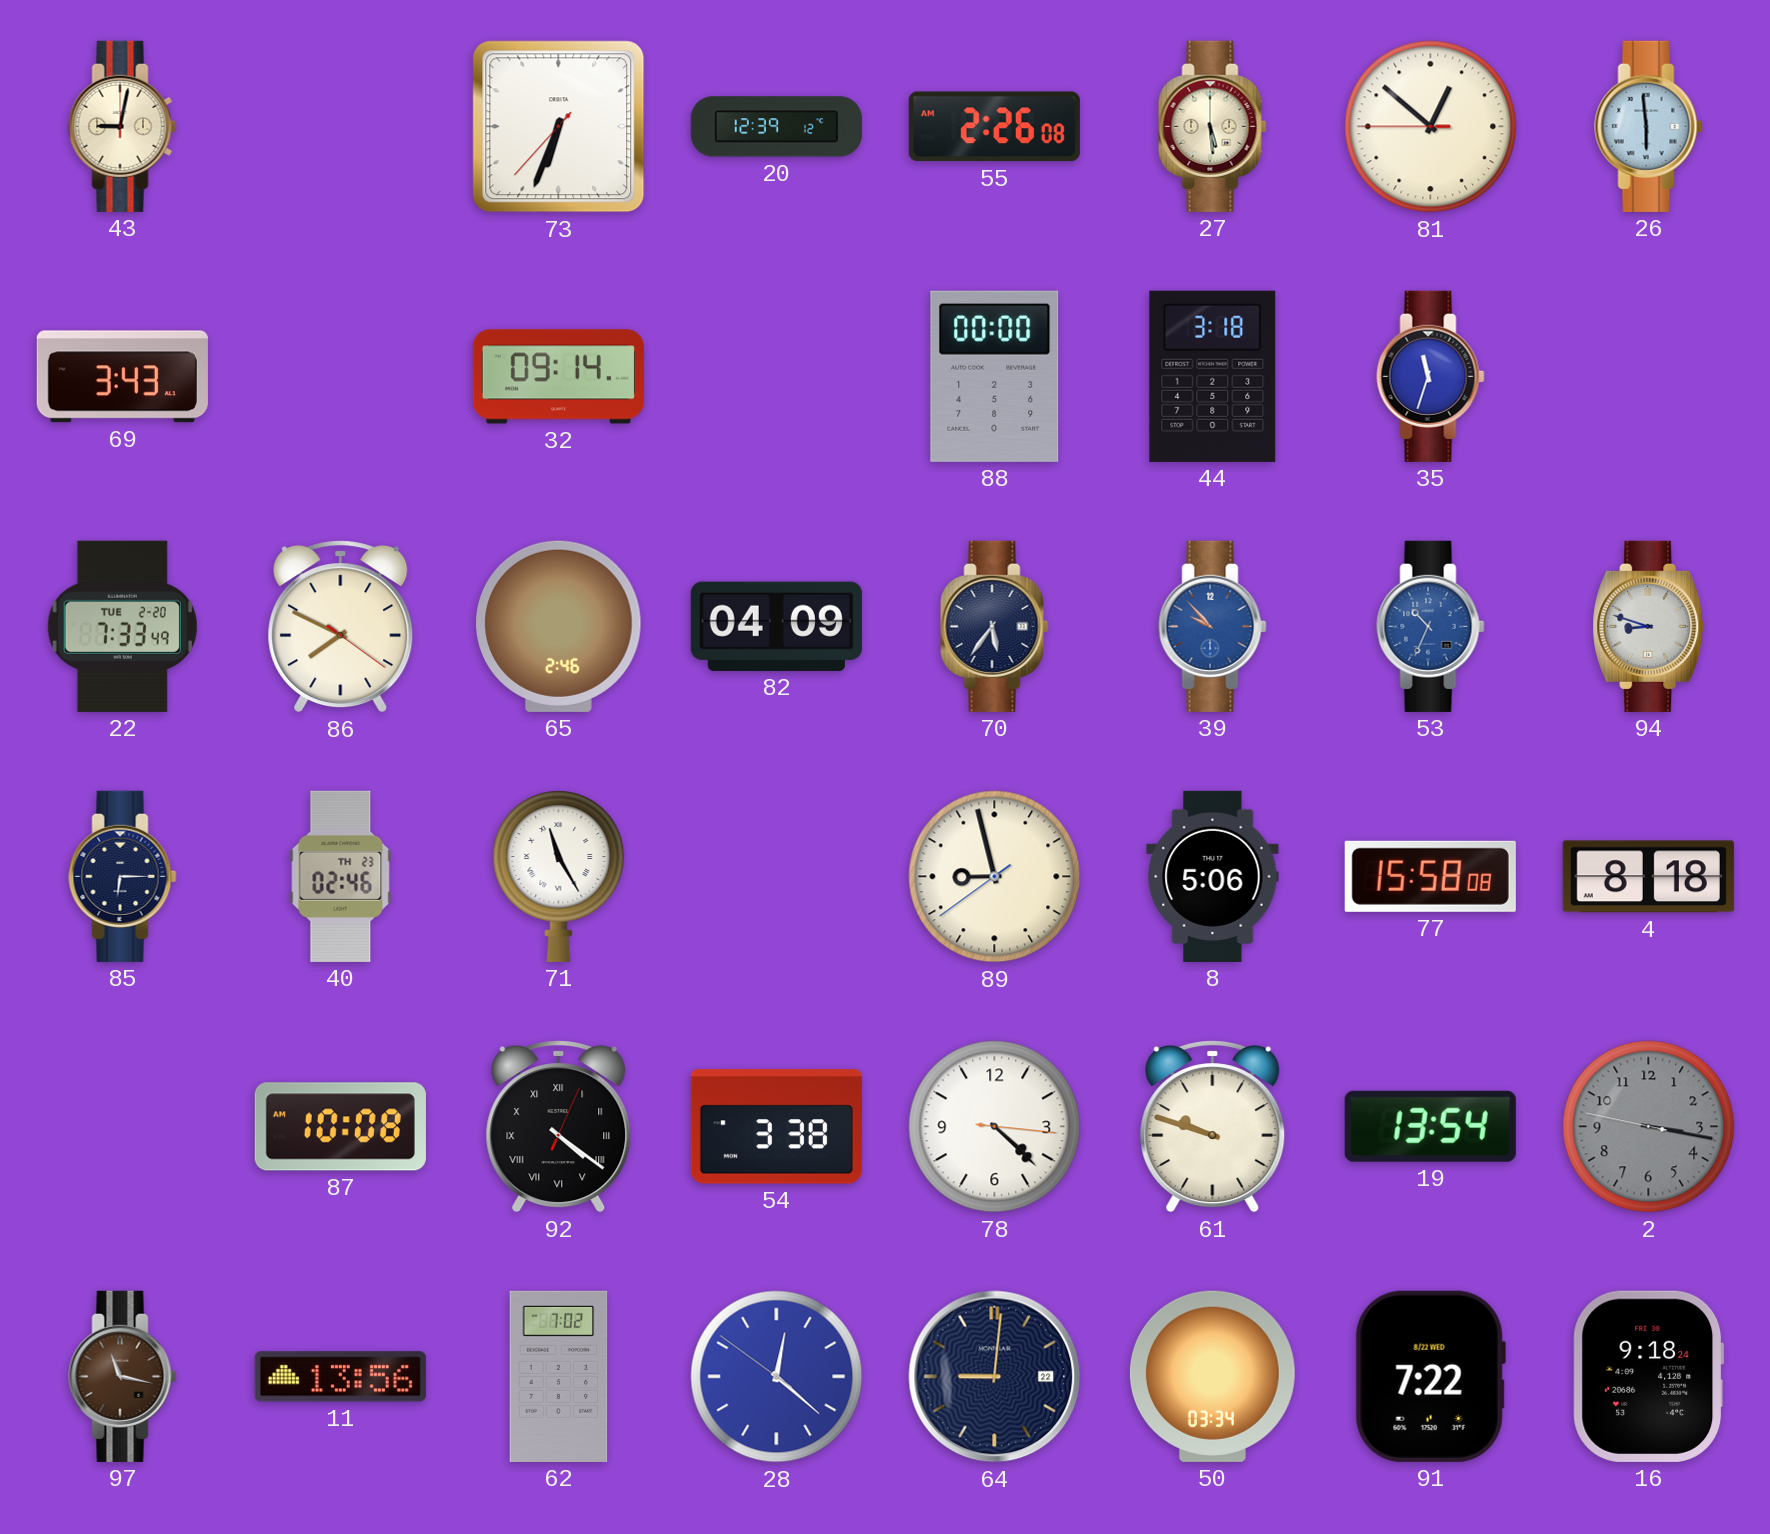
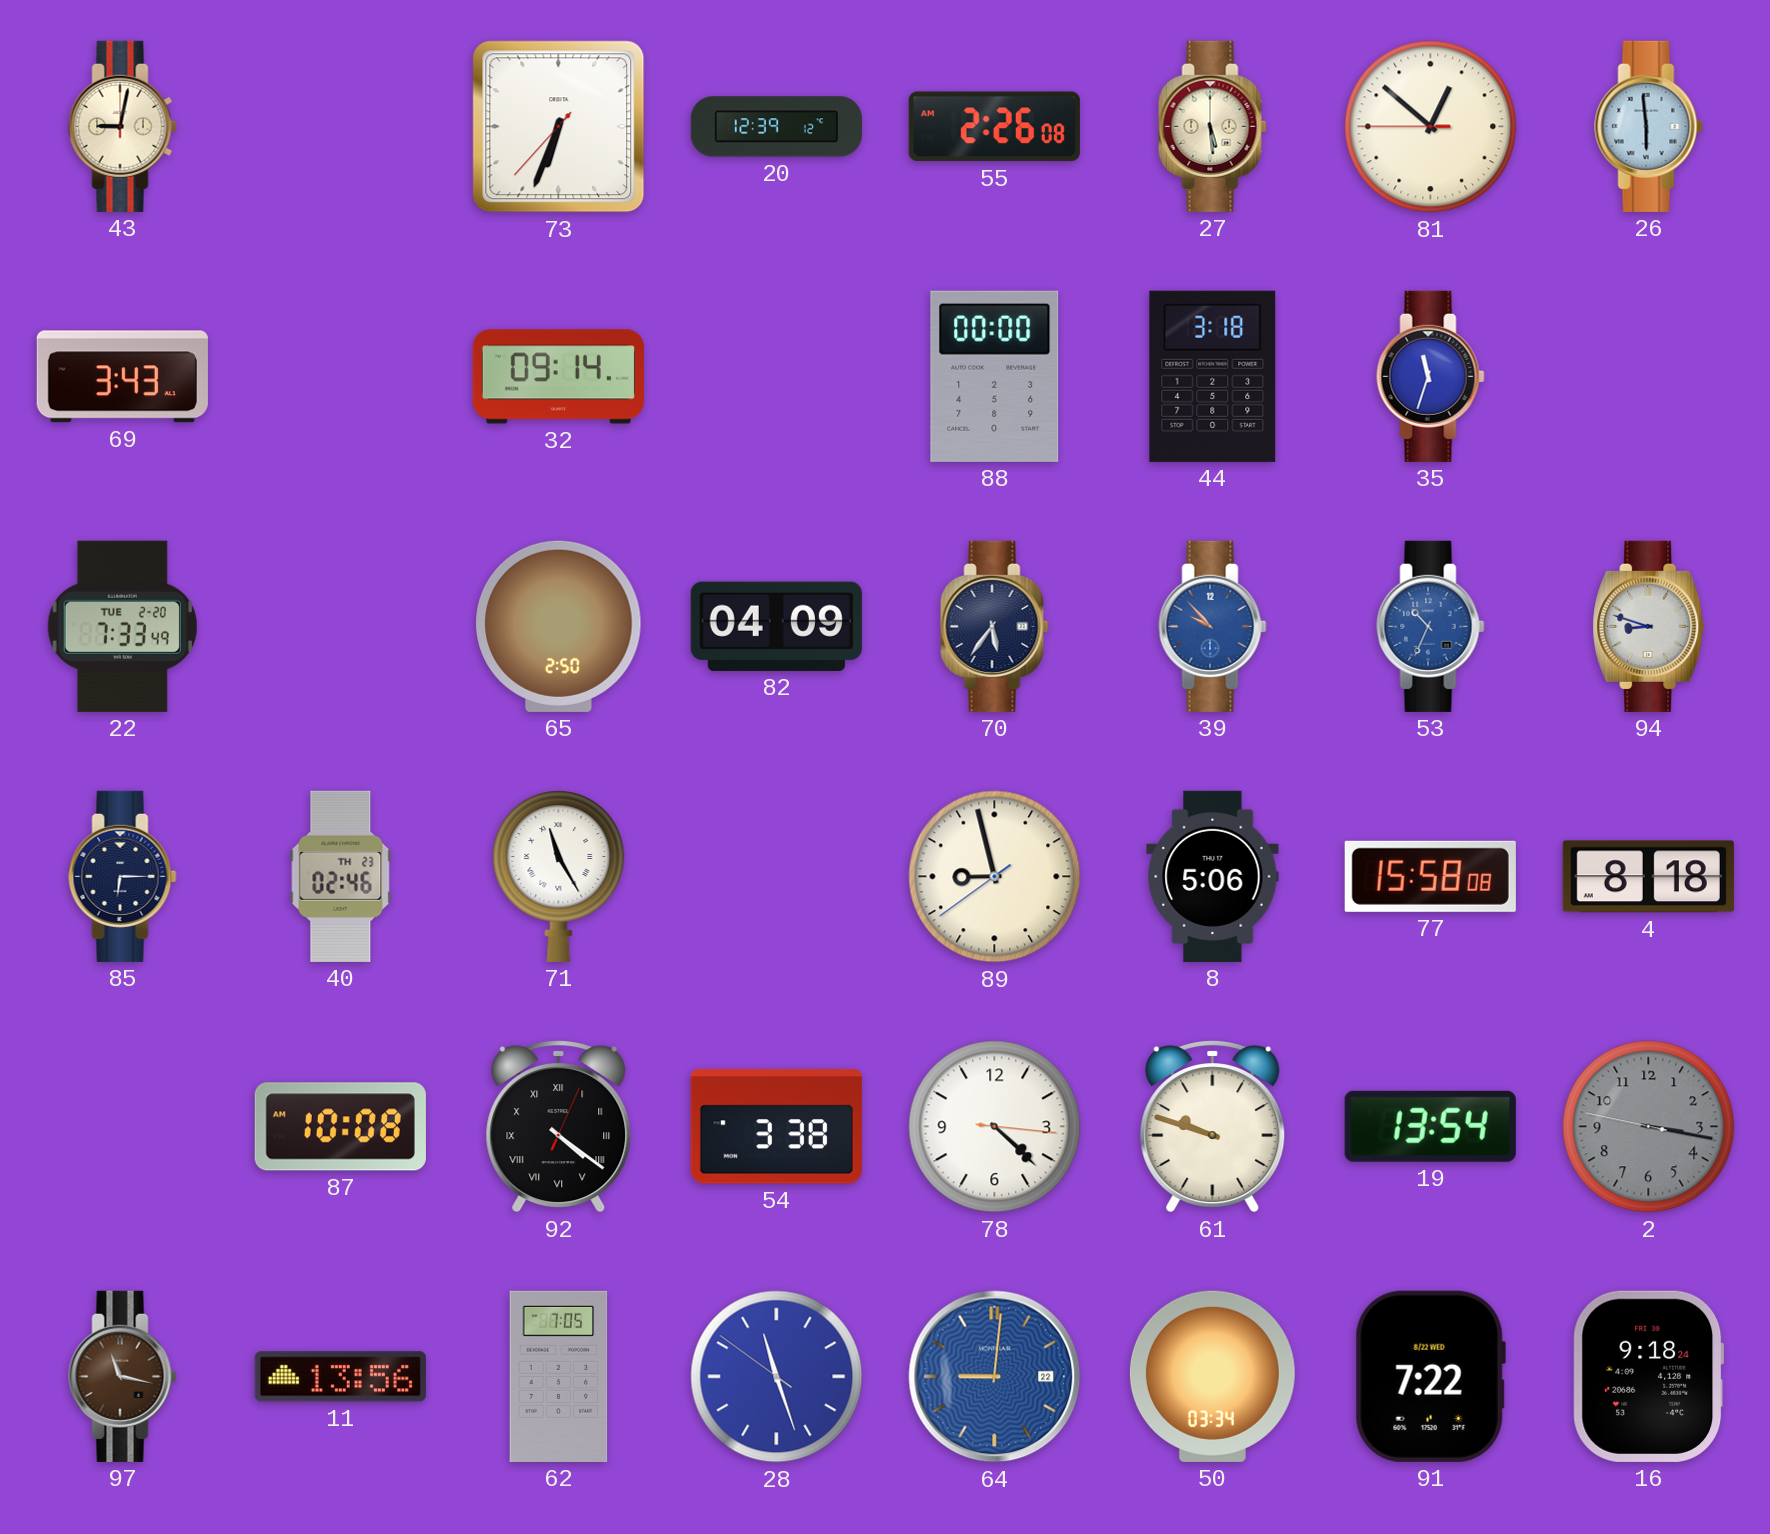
86: 7:49 -> none
65: 2:46 -> 2:50
62: 7:02 -> 7:05
28: 12:21 -> 11:26
64 dial: navy -> blue
